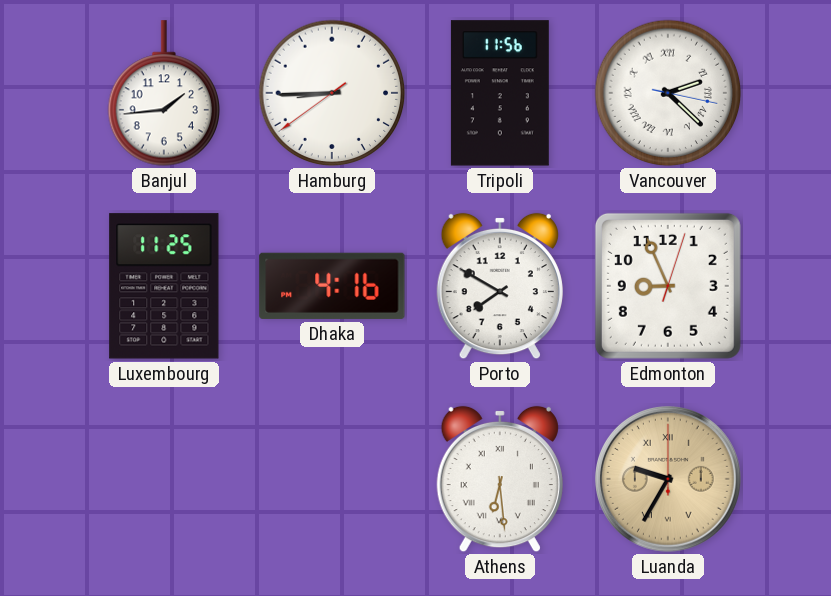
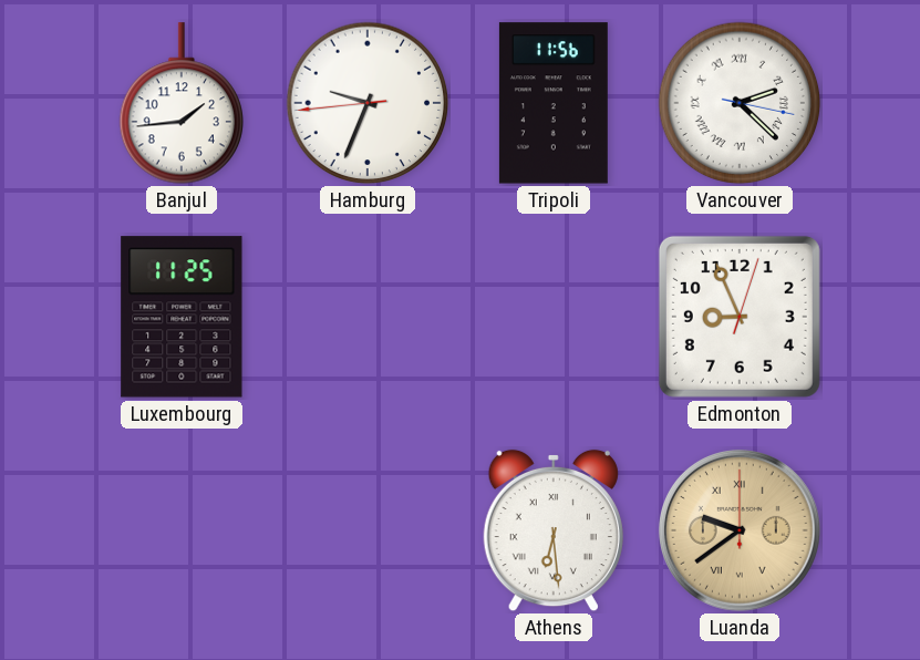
Hamburg: 8:44 -> 9:33
Dhaka: 4:16 -> none
Porto: 7:50 -> none
Luanda: 9:35 -> 9:39
